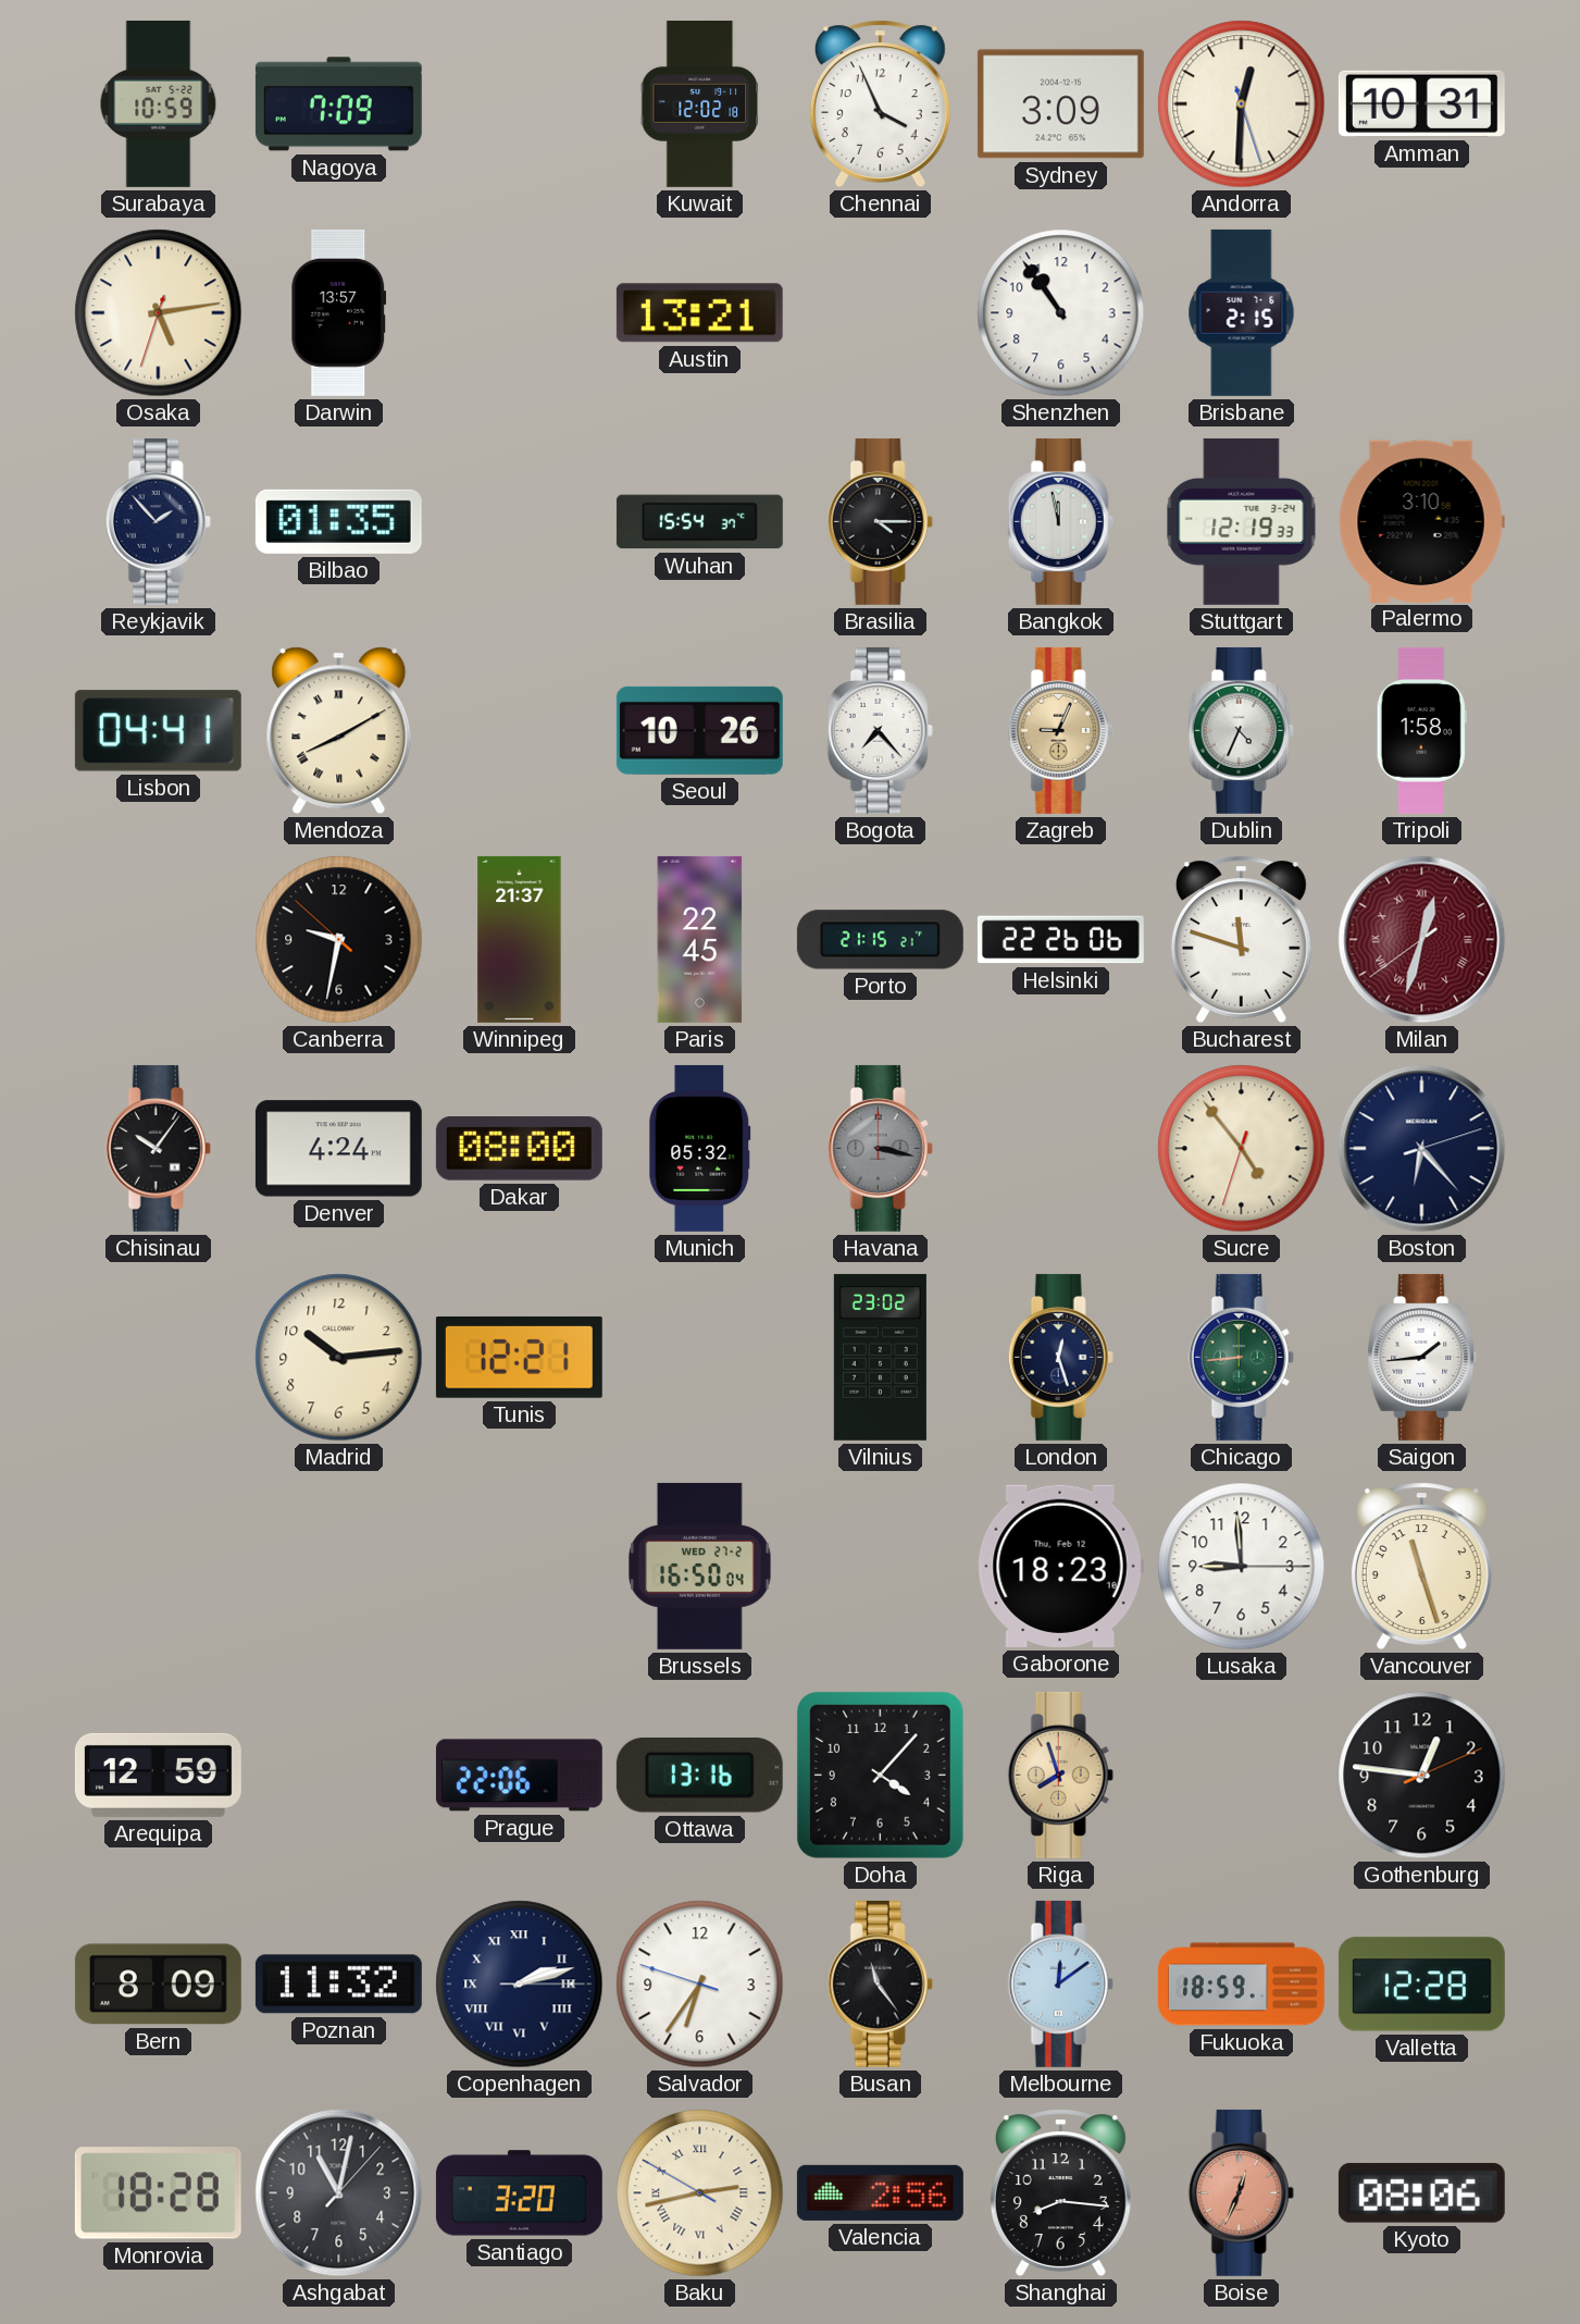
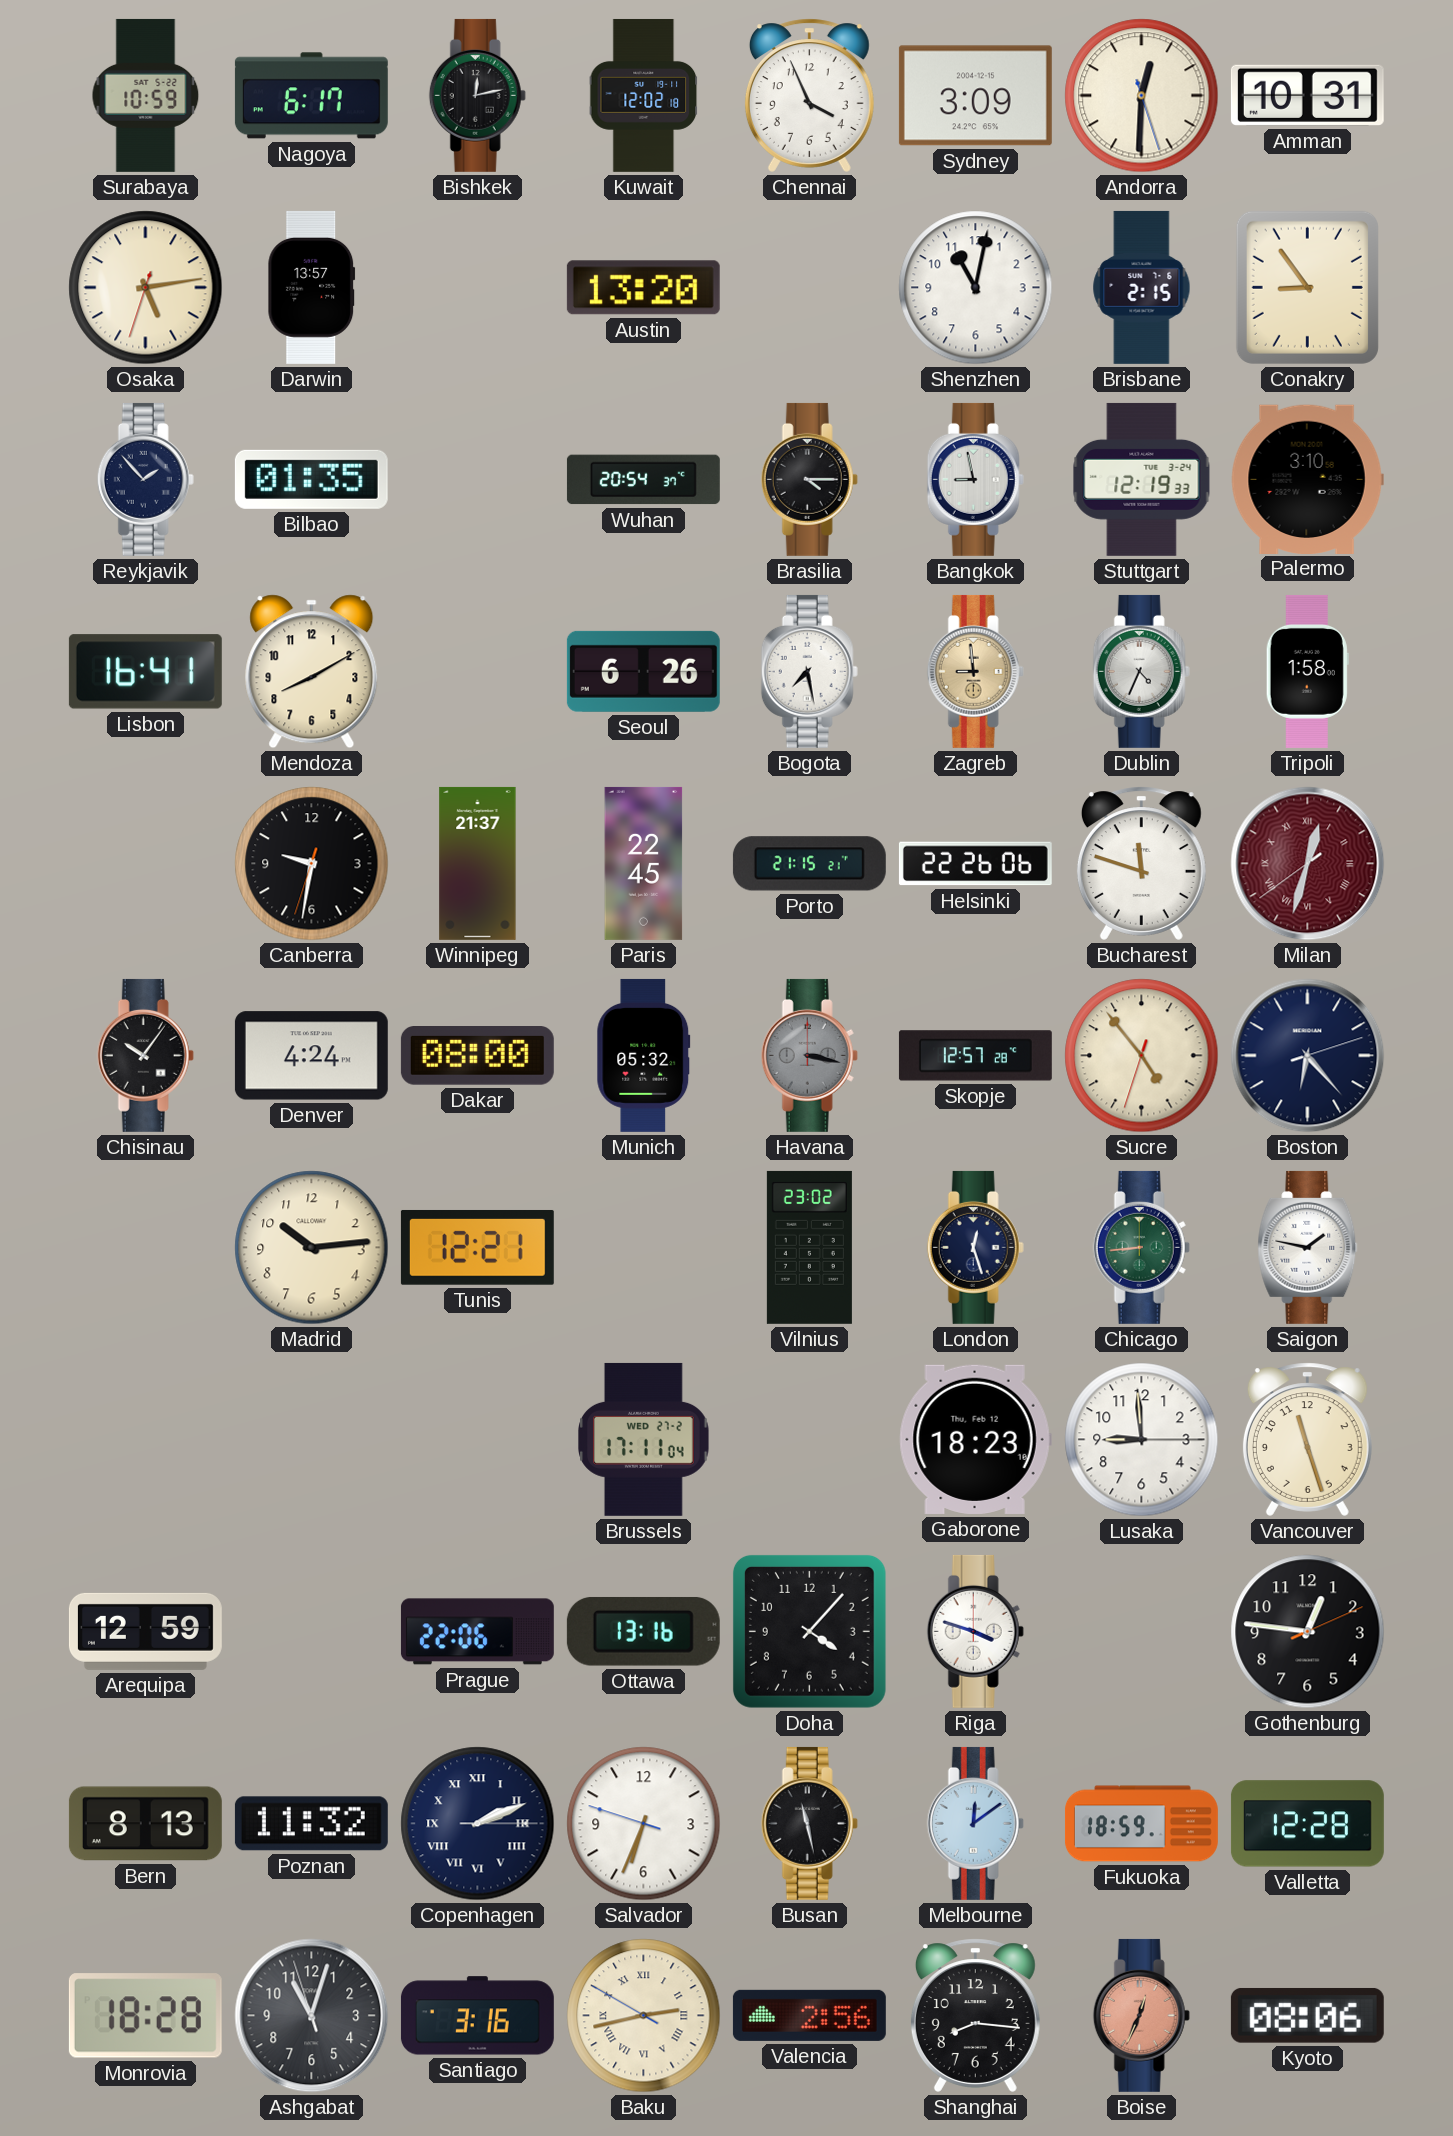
Nagoya: 7:09 -> 6:17
Bishkek: none -> 12:13
Austin: 13:21 -> 13:20
Shenzhen: 10:54 -> 11:02
Conakry: none -> 8:54
Wuhan: 15:54 -> 20:54
Bangkok: 11:58 -> 8:58
Lisbon: 04:41 -> 16:41
Mendoza numerals: Roman -> Arabic
Seoul: 10:26 -> 6:26
Bogota: 7:23 -> 7:28
Zagreb: 9:04 -> 8:59
Canberra: 9:31:52 -> 9:31:33
Skopje: none -> 12:57
Saigon: 1:44 -> 1:47
Brussels: 16:50 -> 17:11
Riga: 7:57 -> 3:48
Riga dial: champagne -> white
Bern: 8:09 -> 8:13
Copenhagen: 2:12 -> 2:11
Salvador: 6:35 -> 6:33
Busan: 11:24 -> 11:28
Ashgabat: 11:02:07 -> 11:02:57
Santiago: 3:20 -> 3:16
